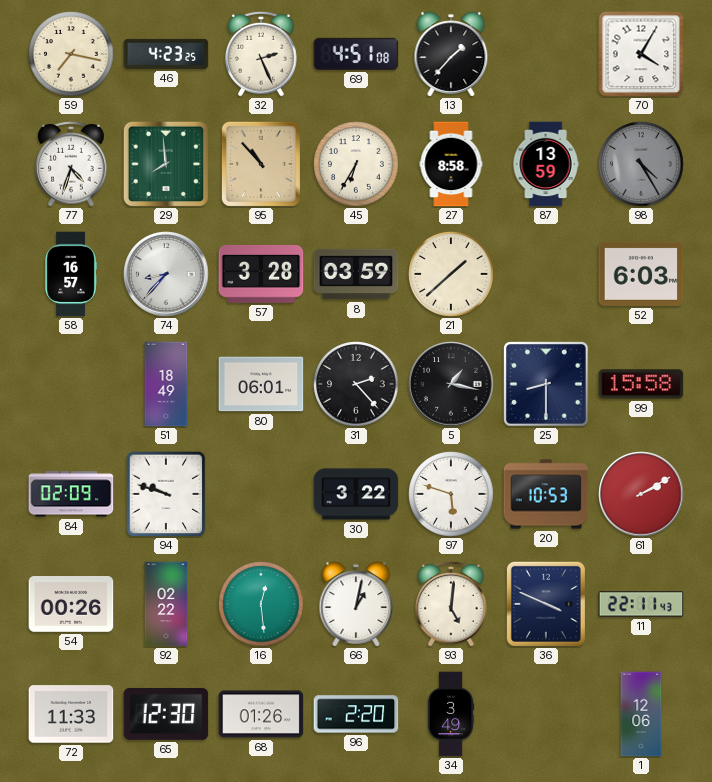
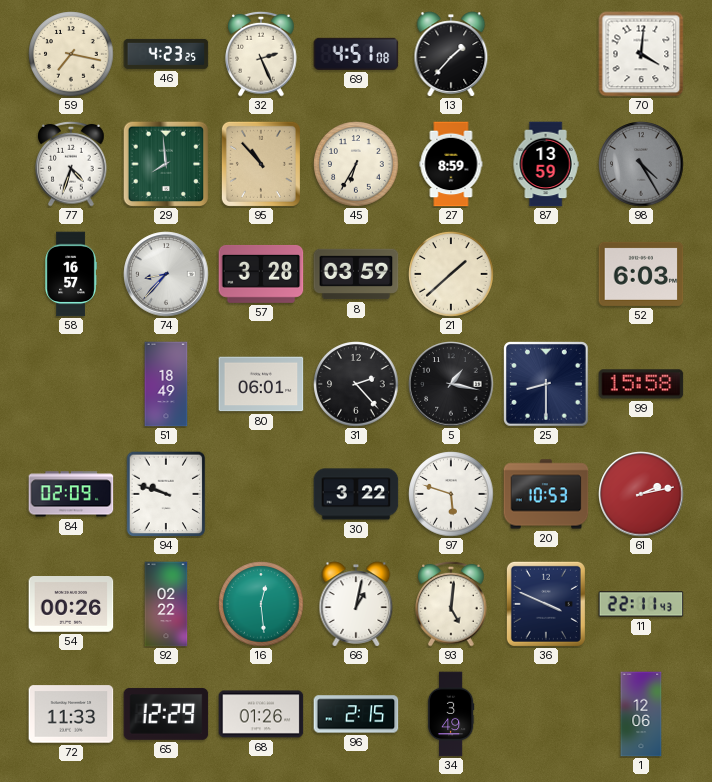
70: 4:05 -> 4:01
27: 8:58 -> 8:59
61: 2:10 -> 2:13
65: 12:30 -> 12:29
96: 2:20 -> 2:15
